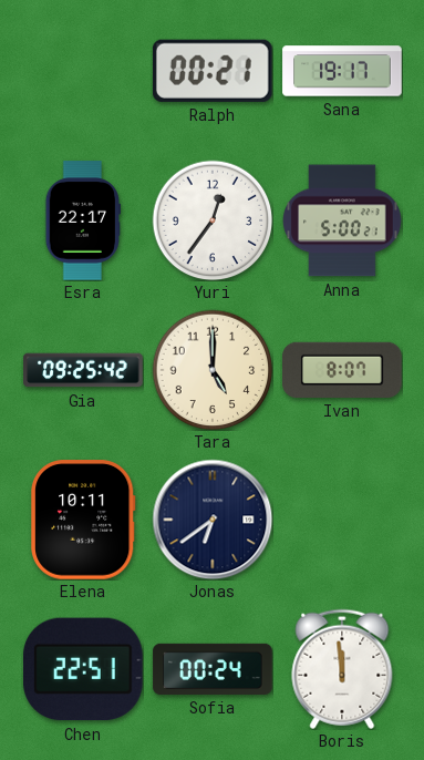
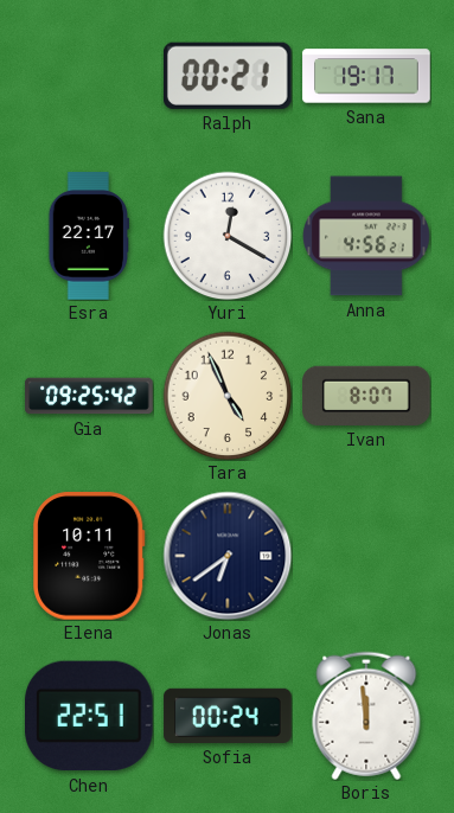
Yuri: 12:36 -> 12:20
Anna: 5:00 -> 4:56
Tara: 5:00 -> 4:56
